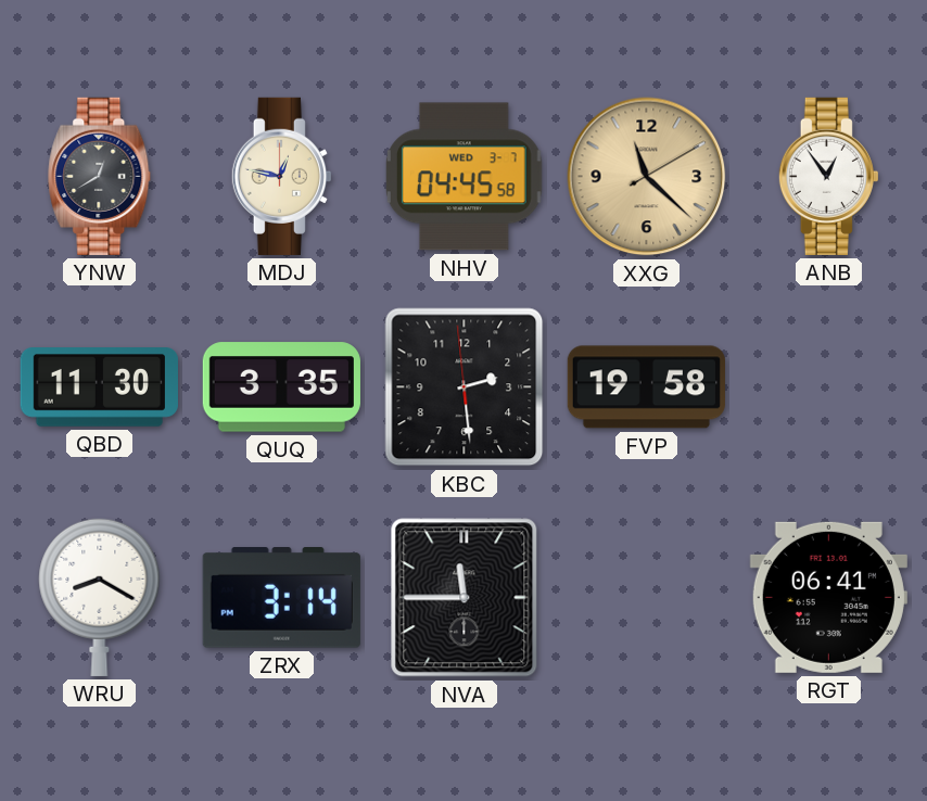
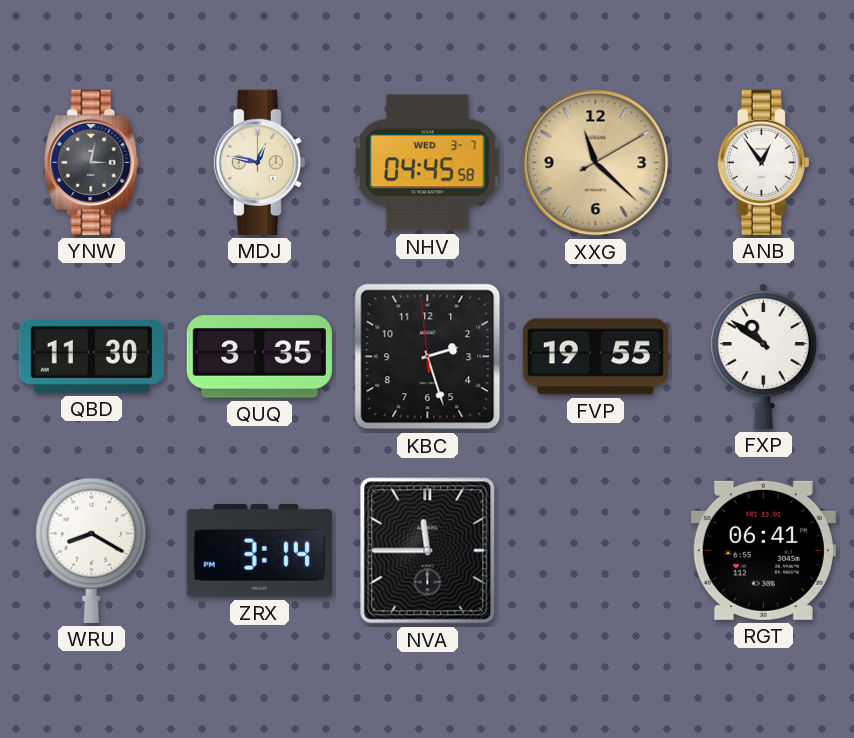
YNW: 12:40 -> 3:02
KBC: 2:28 -> 2:26
FVP: 19:58 -> 19:55
FXP: none -> 10:51
